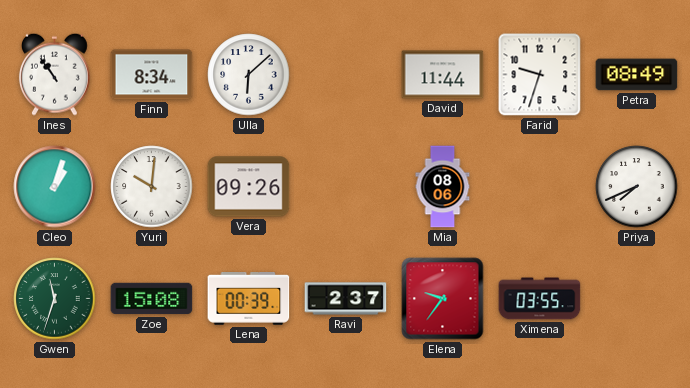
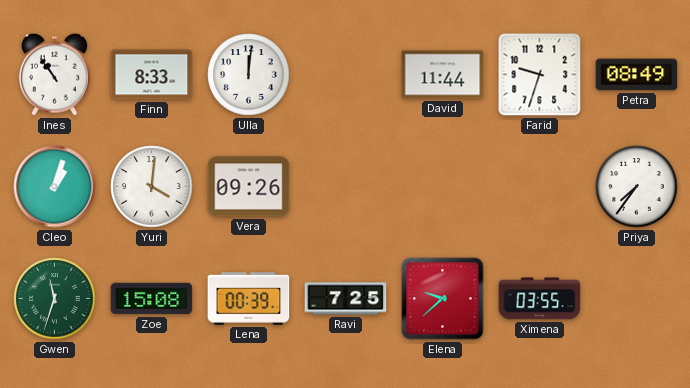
Finn: 8:34 -> 8:33
Ulla: 6:08 -> 12:01
Yuri: 10:01 -> 4:01
Mia: 08:06 -> none
Priya: 7:41 -> 7:36
Ravi: 2:37 -> 7:25
Elena: 9:36 -> 9:38
